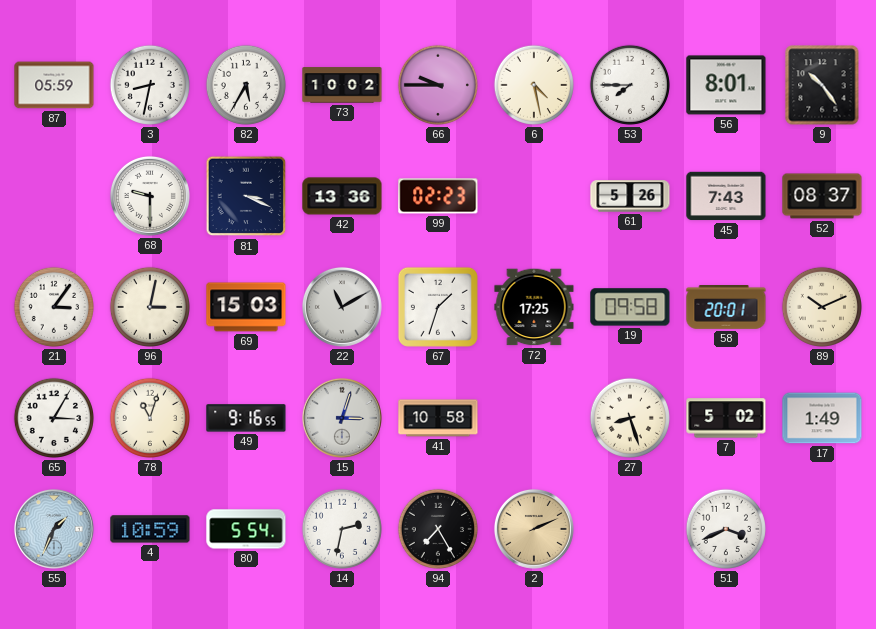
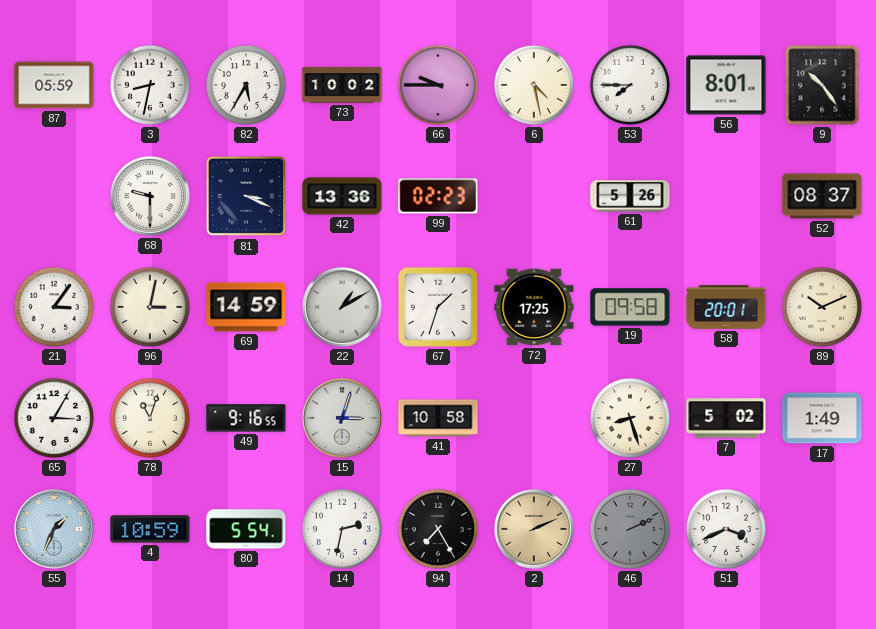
45: 7:43 -> none
69: 15:03 -> 14:59
22: 11:10 -> 1:10
46: none -> 2:11
